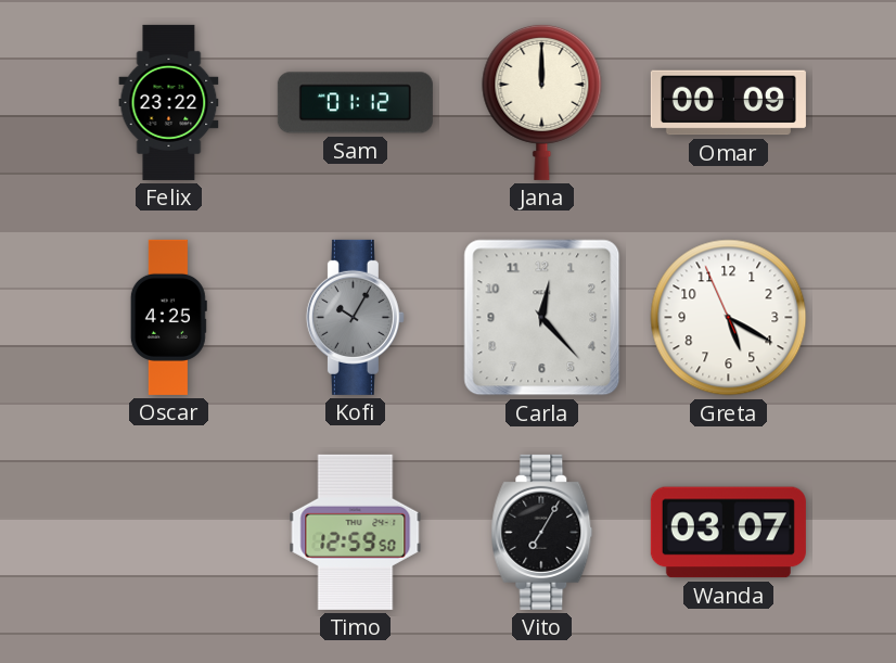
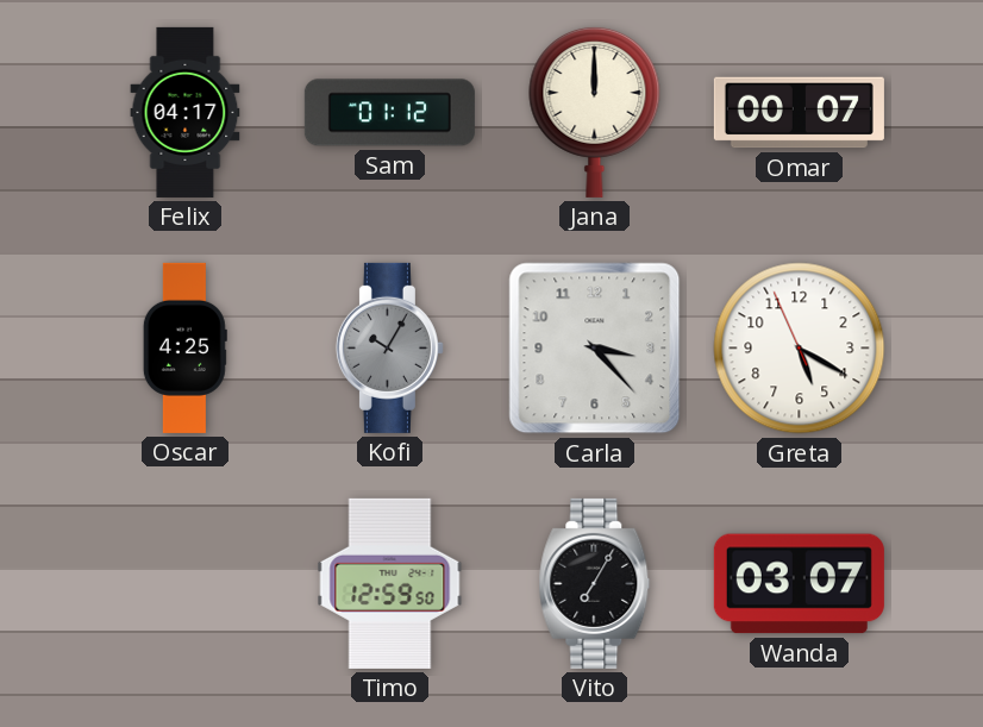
Felix: 23:22 -> 04:17
Omar: 00:09 -> 00:07
Carla: 12:23 -> 3:23
